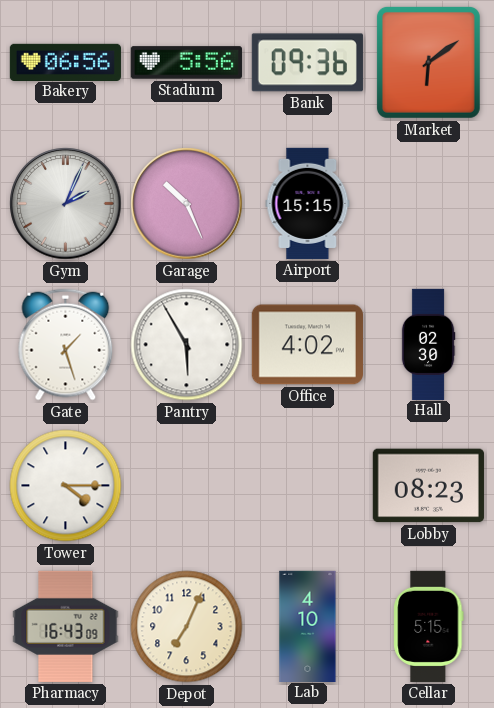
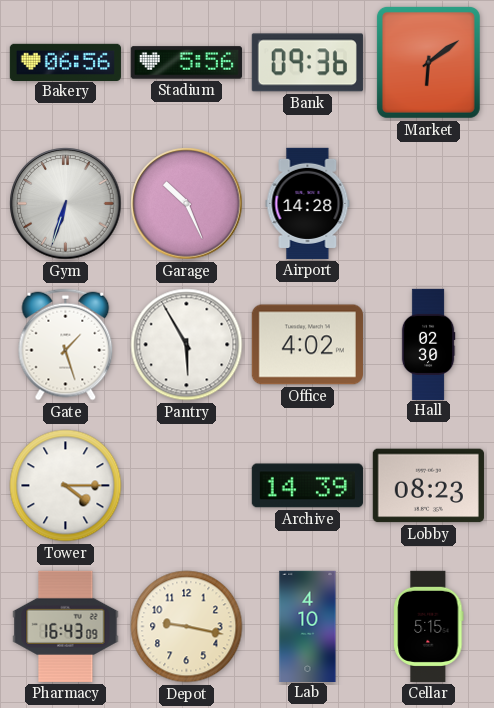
Gym: 2:04 -> 6:33
Airport: 15:15 -> 14:28
Archive: none -> 14:39
Depot: 7:04 -> 9:17
